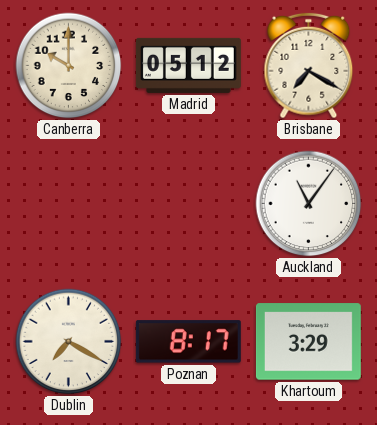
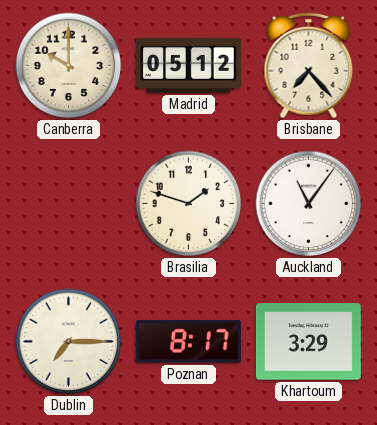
Brisbane: 7:20 -> 7:23
Brasilia: none -> 1:48
Dublin: 7:20 -> 7:15
